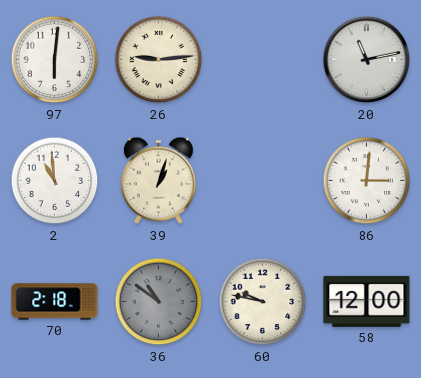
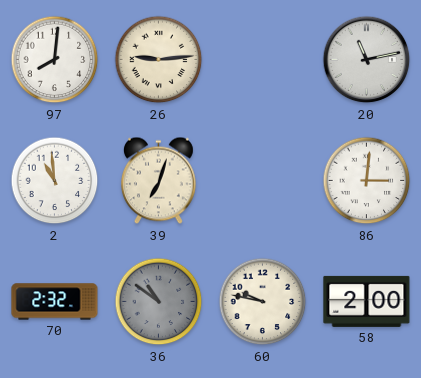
97: 6:01 -> 8:01
39: 1:03 -> 7:03
70: 2:18 -> 2:32
58: 12:00 -> 2:00
